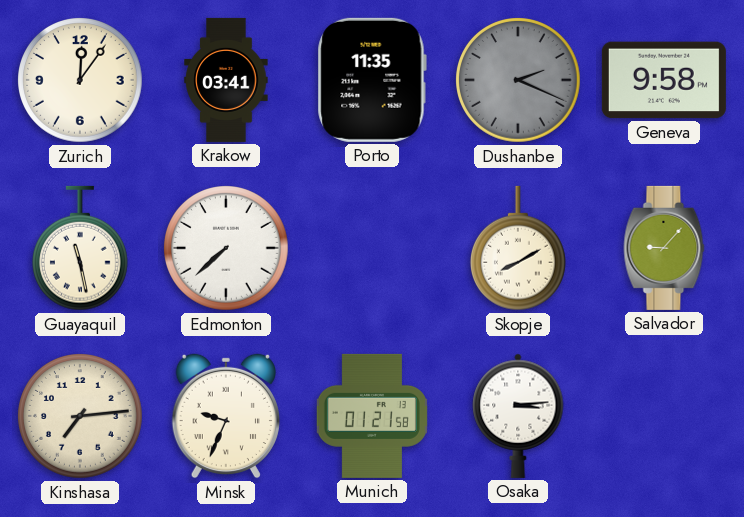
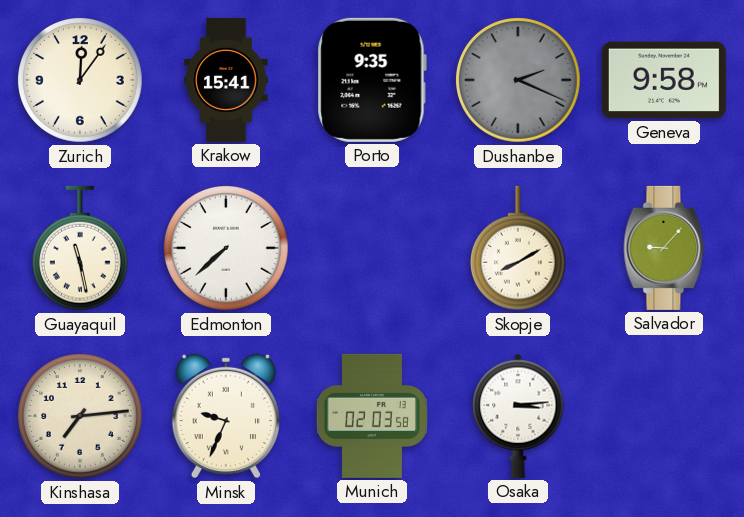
Krakow: 03:41 -> 15:41
Porto: 11:35 -> 9:35
Munich: 01:21 -> 02:03
